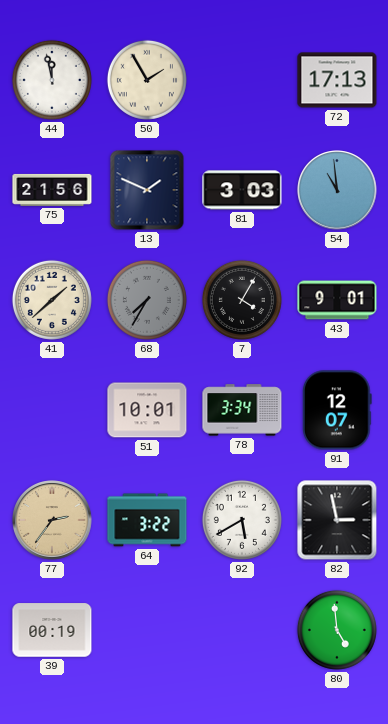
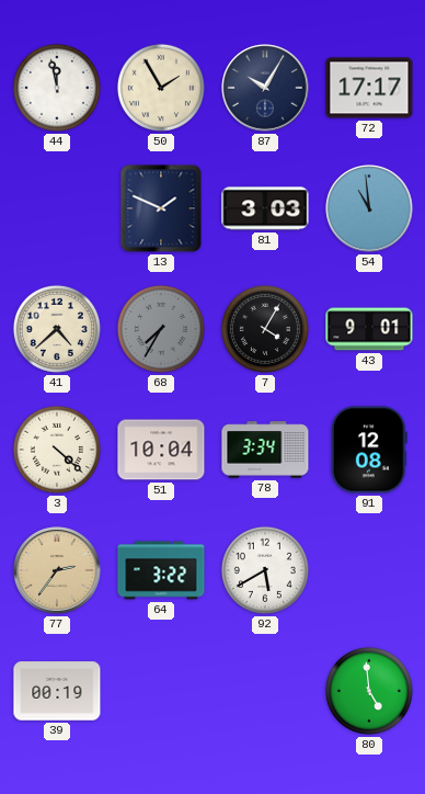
87: none -> 10:05
72: 17:13 -> 17:17
75: 21:56 -> none
41: 1:38 -> 4:38
3: none -> 4:22
51: 10:01 -> 10:04
91: 12:07 -> 12:08
82: 2:58 -> none
